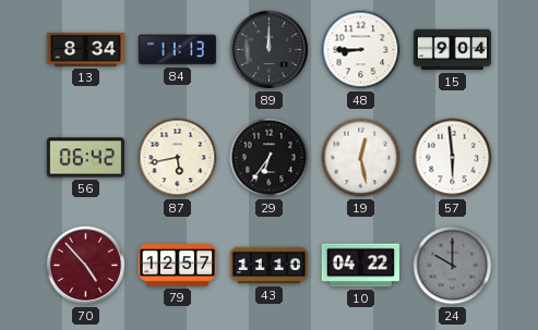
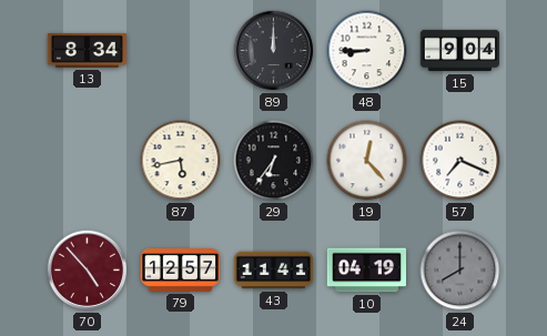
84: 11:13 -> none
56: 06:42 -> none
19: 12:28 -> 12:23
57: 5:59 -> 7:19
43: 11:10 -> 11:41
10: 04:22 -> 04:19
24: 10:00 -> 8:00
